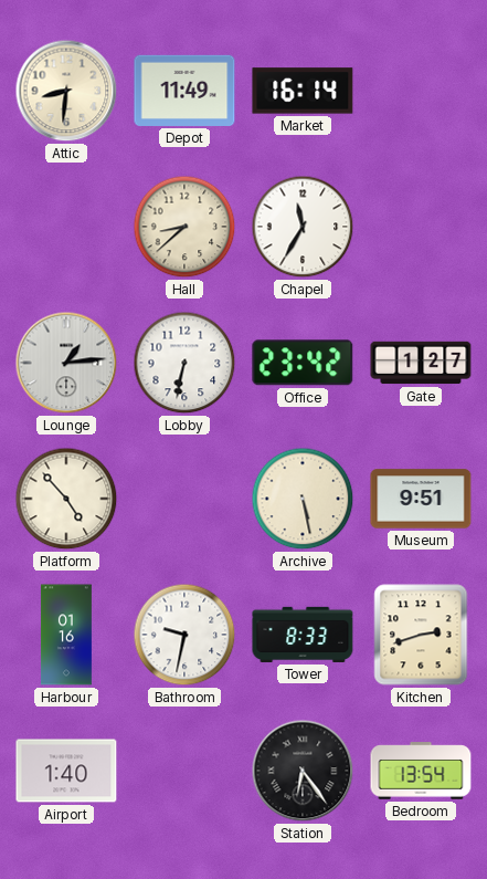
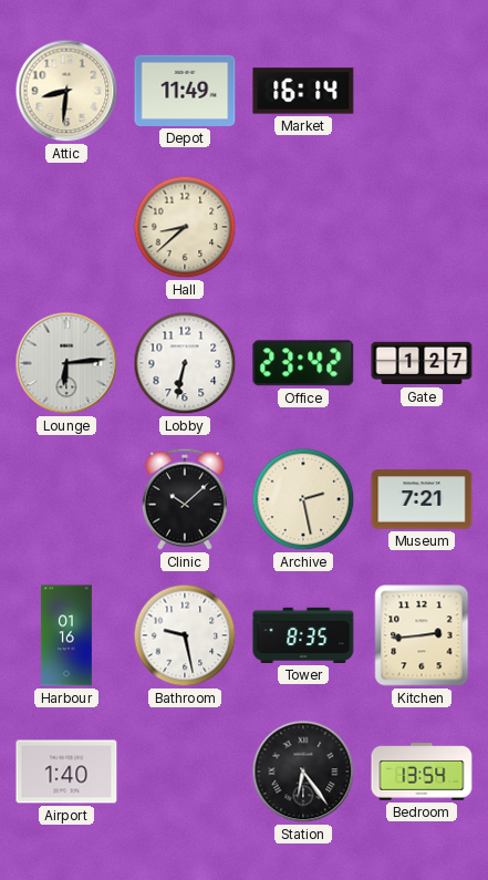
Chapel: 11:35 -> none
Lounge: 1:14 -> 6:14
Platform: 4:53 -> none
Clinic: none -> 10:08
Archive: 5:28 -> 2:28
Museum: 9:51 -> 7:21
Bathroom: 9:32 -> 9:28
Tower: 8:33 -> 8:35
Kitchen: 2:42 -> 2:44
